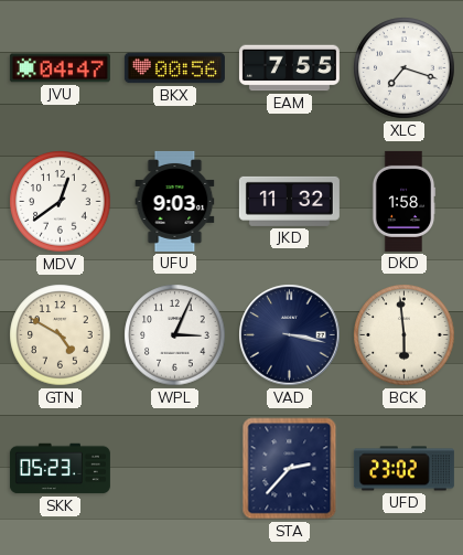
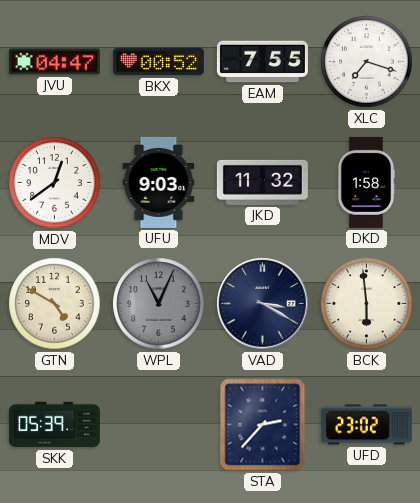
BKX: 00:56 -> 00:52
WPL: 3:04 -> 11:04
WPL dial: white -> grey
VAD: 3:17 -> 3:20
SKK: 05:23 -> 05:39
